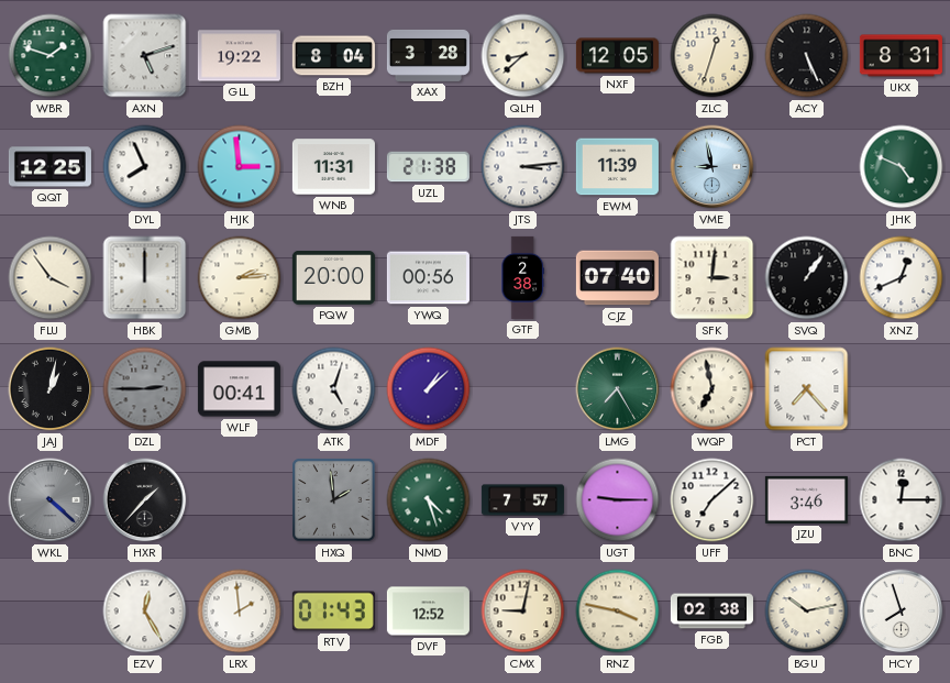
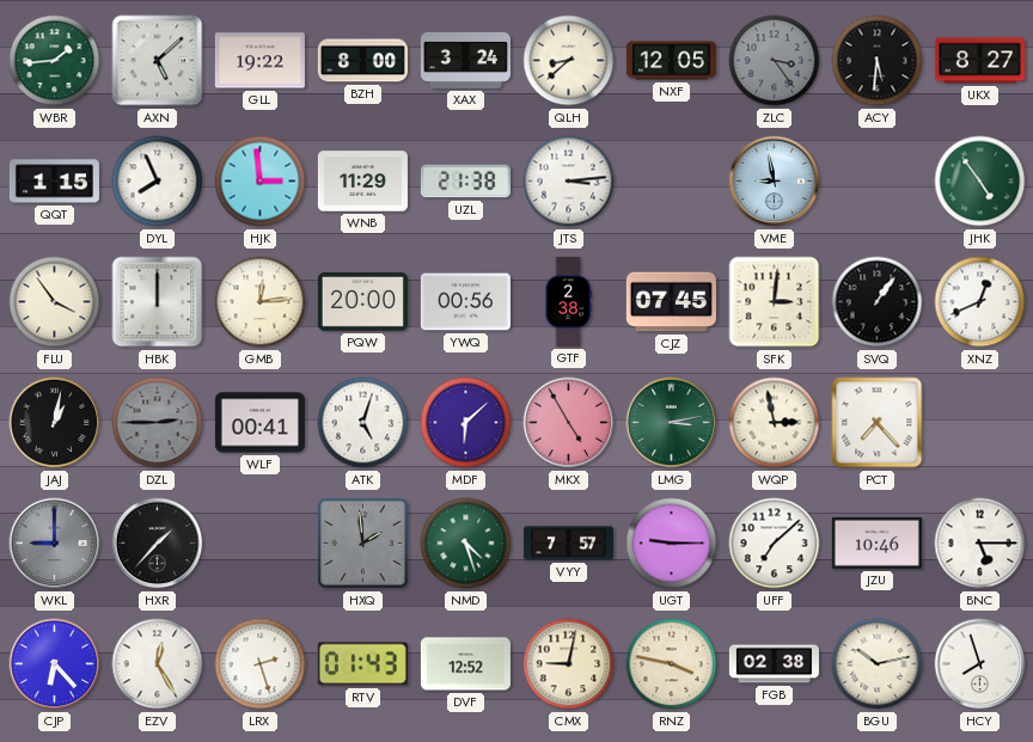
WBR: 1:48 -> 1:44
AXN: 5:12 -> 5:08
BZH: 8:04 -> 8:00
XAX: 3:28 -> 3:24
ZLC: 12:33 -> 3:24
ZLC dial: cream -> grey
ACY: 5:26 -> 5:31
UKX: 8:31 -> 8:27
QQT: 12:25 -> 1:15
WNB: 11:31 -> 11:29
EWM: 11:39 -> none
JHK: 4:49 -> 4:54
GMB: 2:14 -> 12:14
CJZ: 07:40 -> 07:45
MDF: 1:08 -> 6:08
MKX: none -> 4:55
LMG: 7:25 -> 3:13
WQP: 6:58 -> 2:58
WKL: 4:22 -> 9:00
JZU: 3:46 -> 10:46
BNC: 12:15 -> 5:15
CJP: none -> 6:23
LRX: 1:59 -> 2:27
